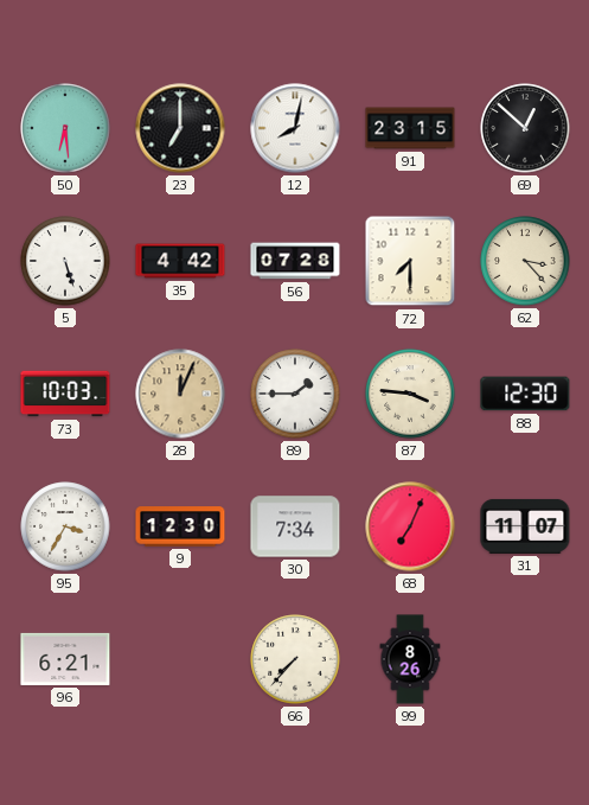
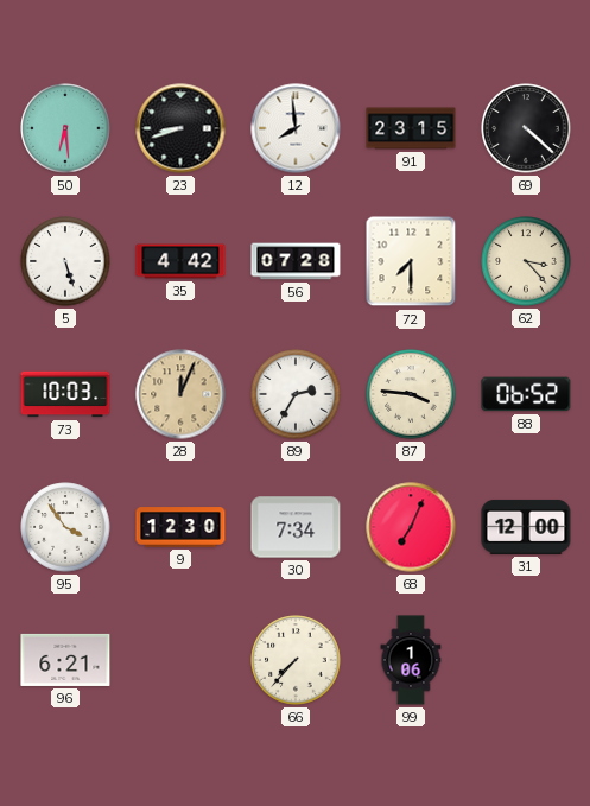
23: 7:00 -> 8:42
12: 8:02 -> 7:59
69: 12:52 -> 4:22
89: 1:45 -> 2:35
88: 12:30 -> 06:52
95: 3:35 -> 3:54
31: 11:07 -> 12:00
99: 8:26 -> 1:06
